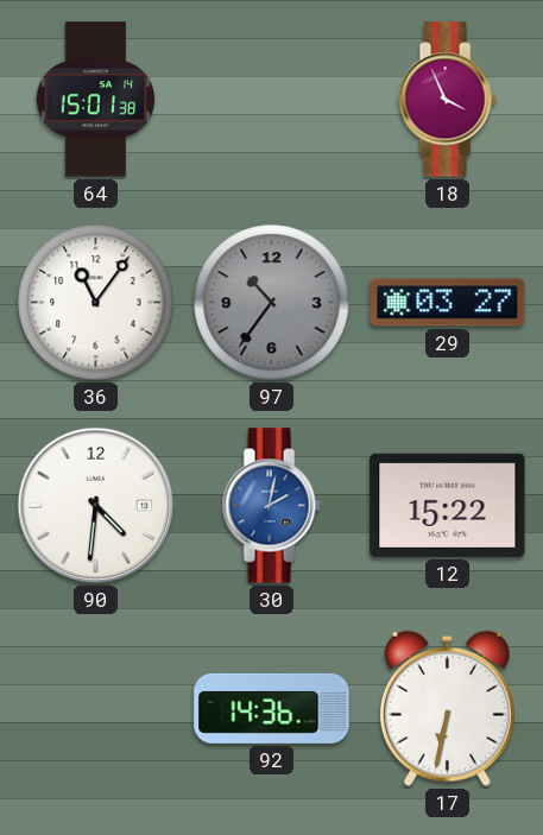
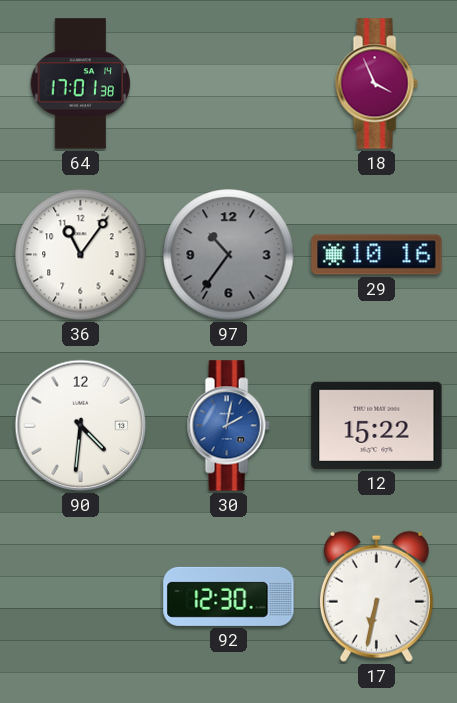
64: 15:01 -> 17:01
29: 03:27 -> 10:16
92: 14:36 -> 12:30
